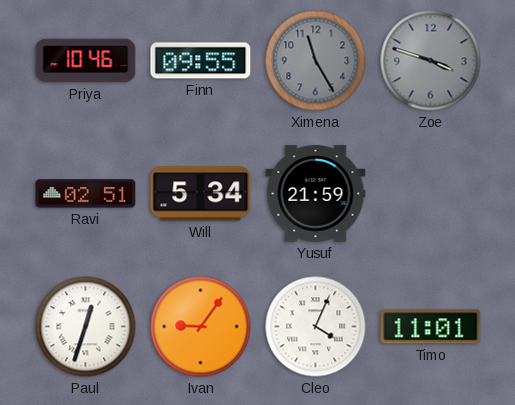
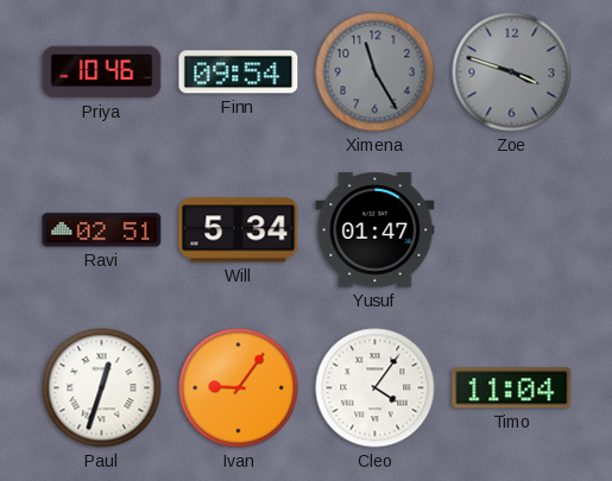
Finn: 09:55 -> 09:54
Yusuf: 21:59 -> 01:47
Cleo: 4:04 -> 4:06
Timo: 11:01 -> 11:04
